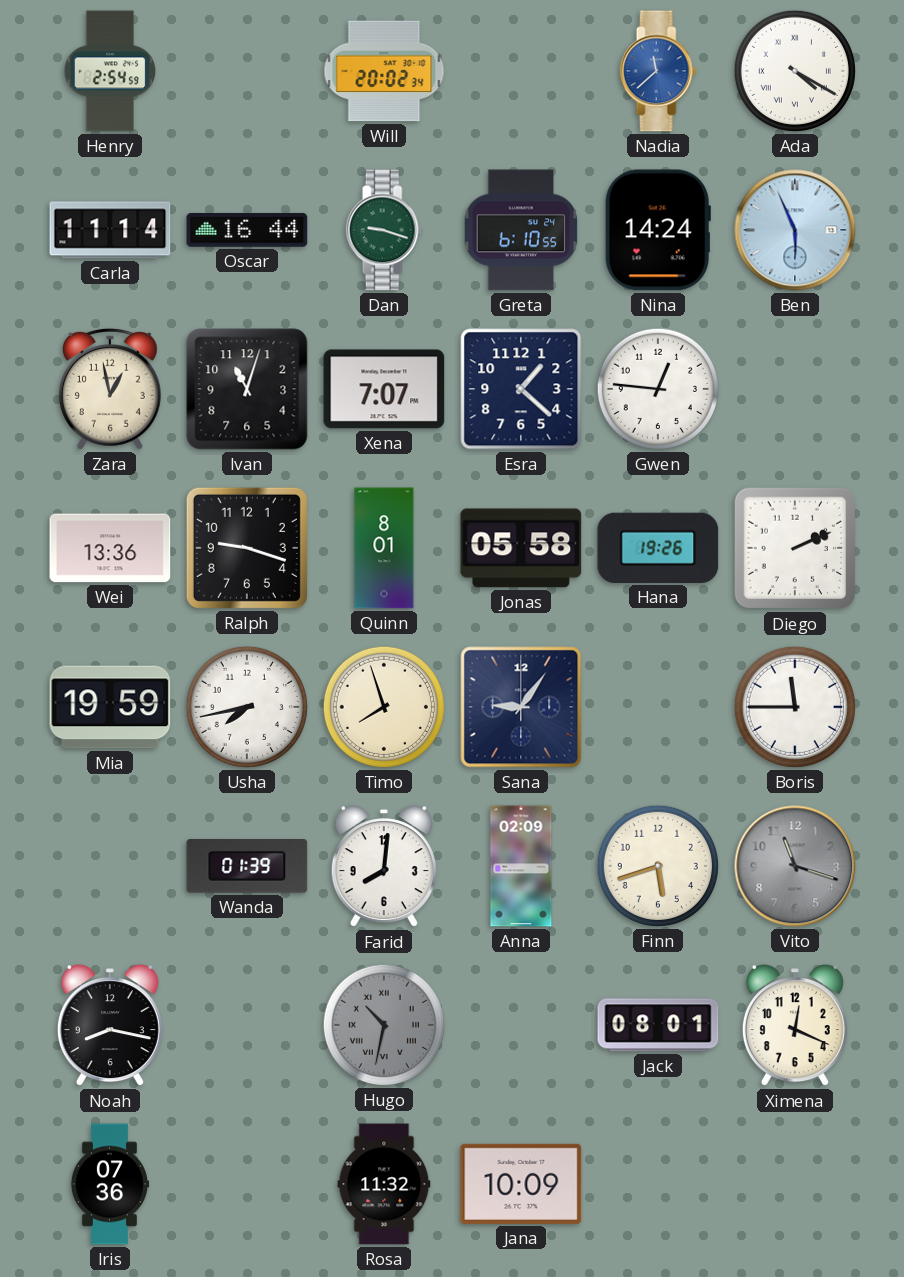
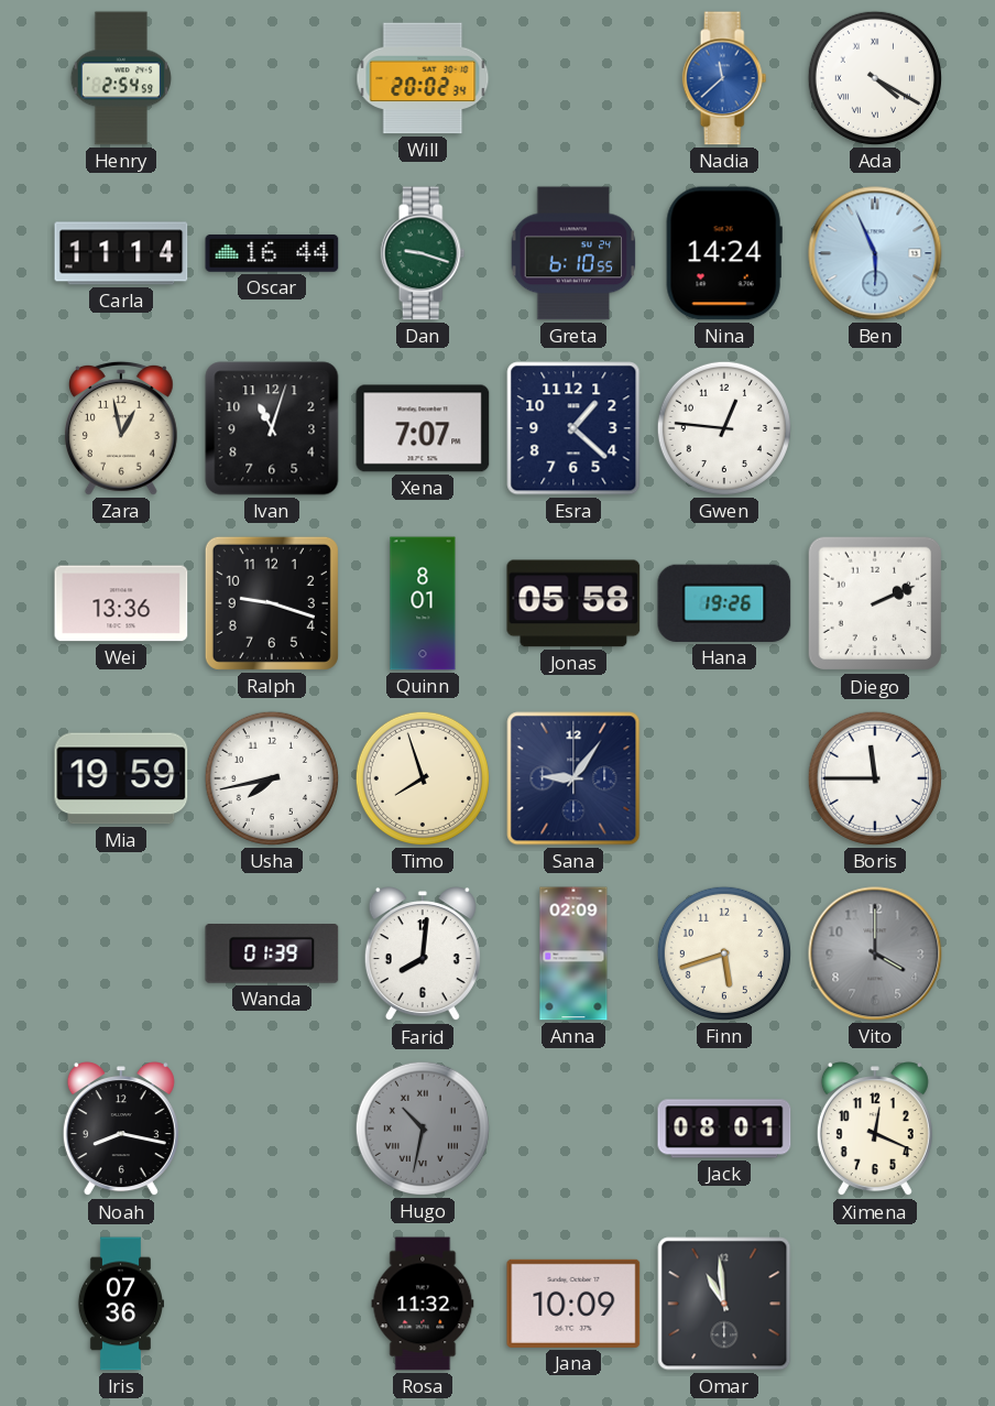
Vito: 11:18 -> 4:00
Omar: none -> 10:59
